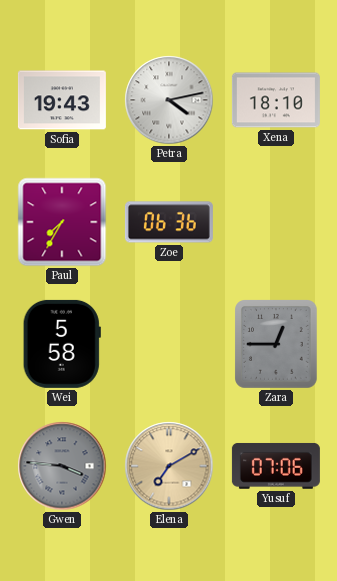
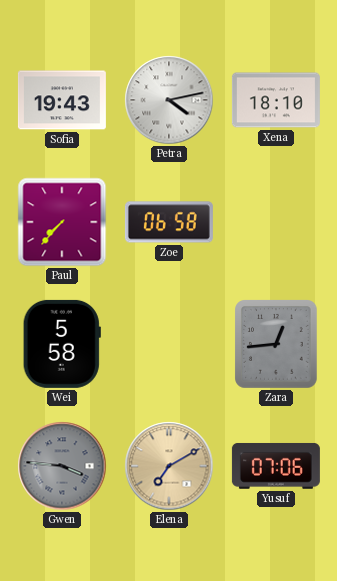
Paul: 7:35 -> 7:37
Zoe: 06:36 -> 06:58
Zara: 12:45 -> 12:44
